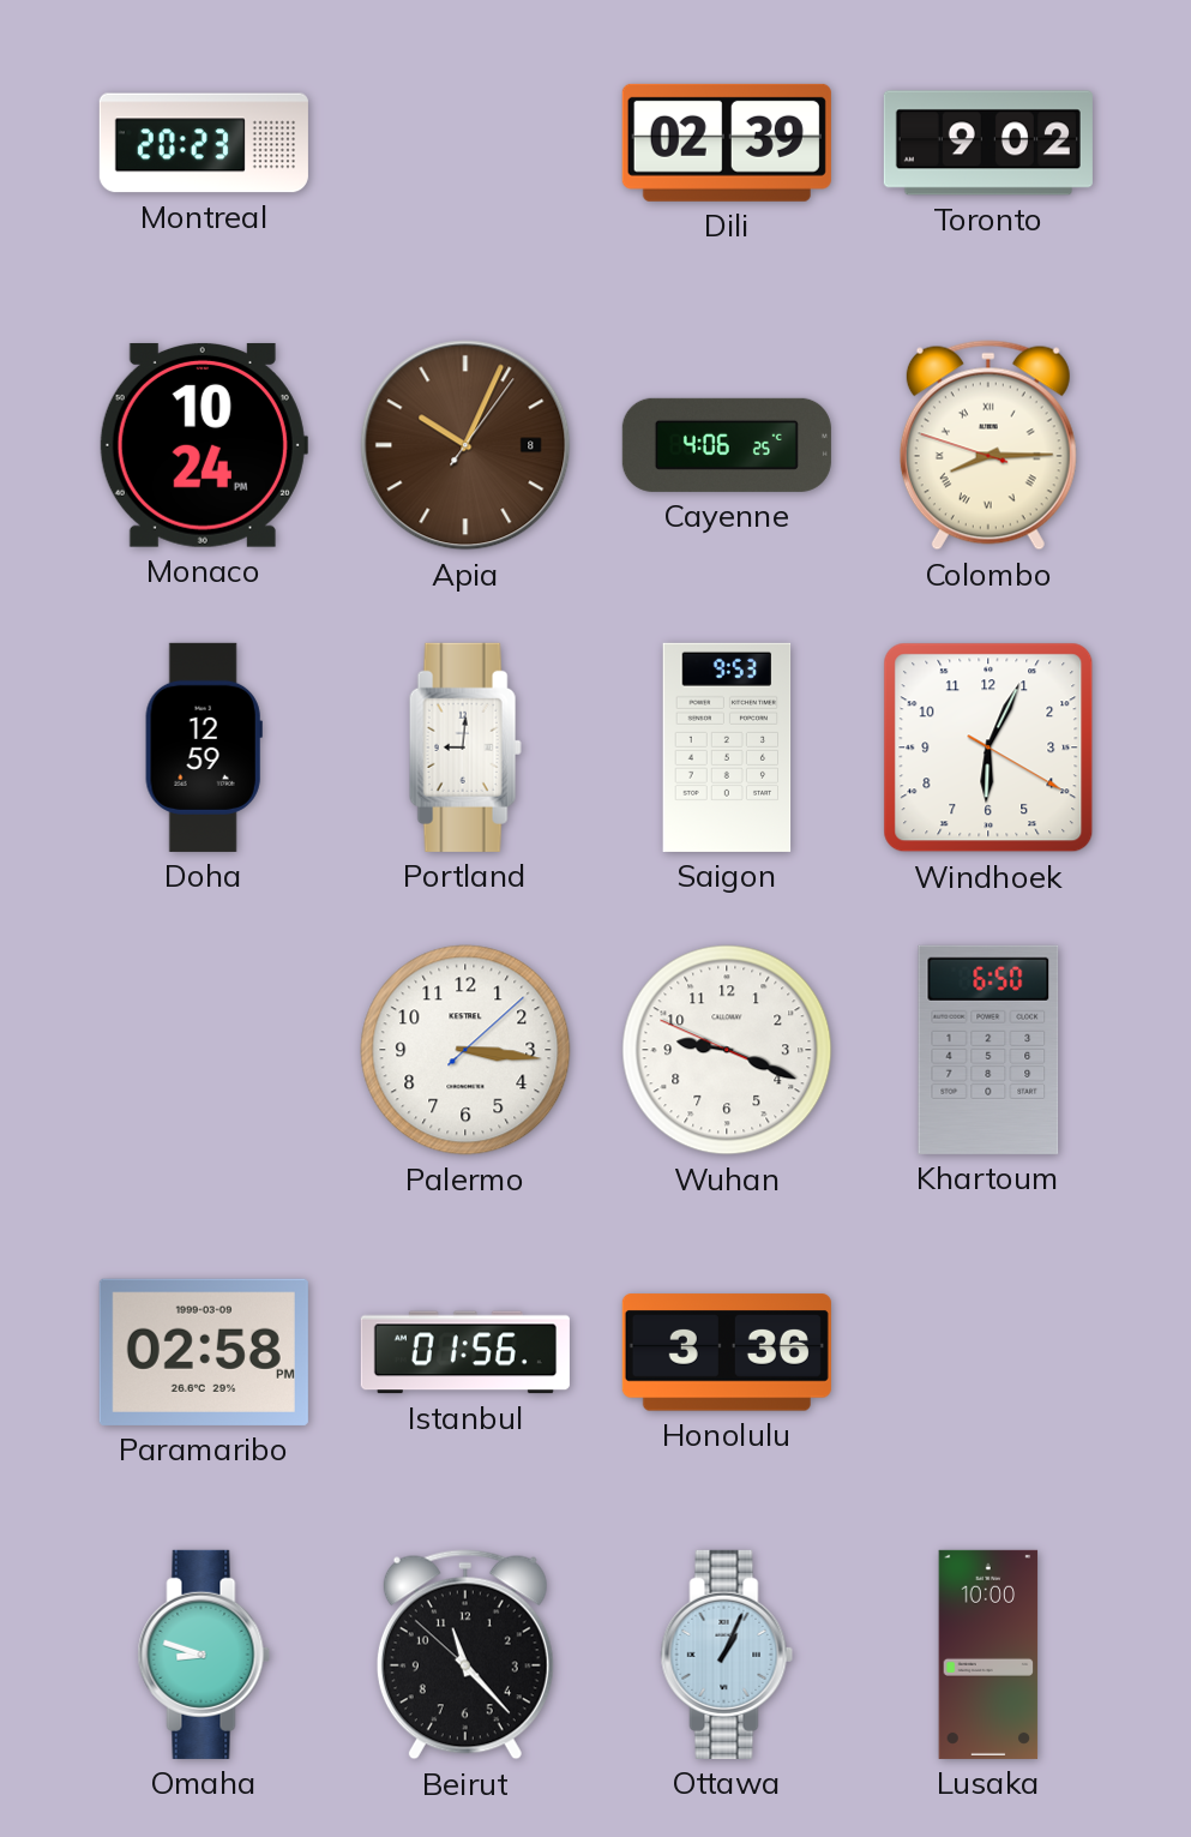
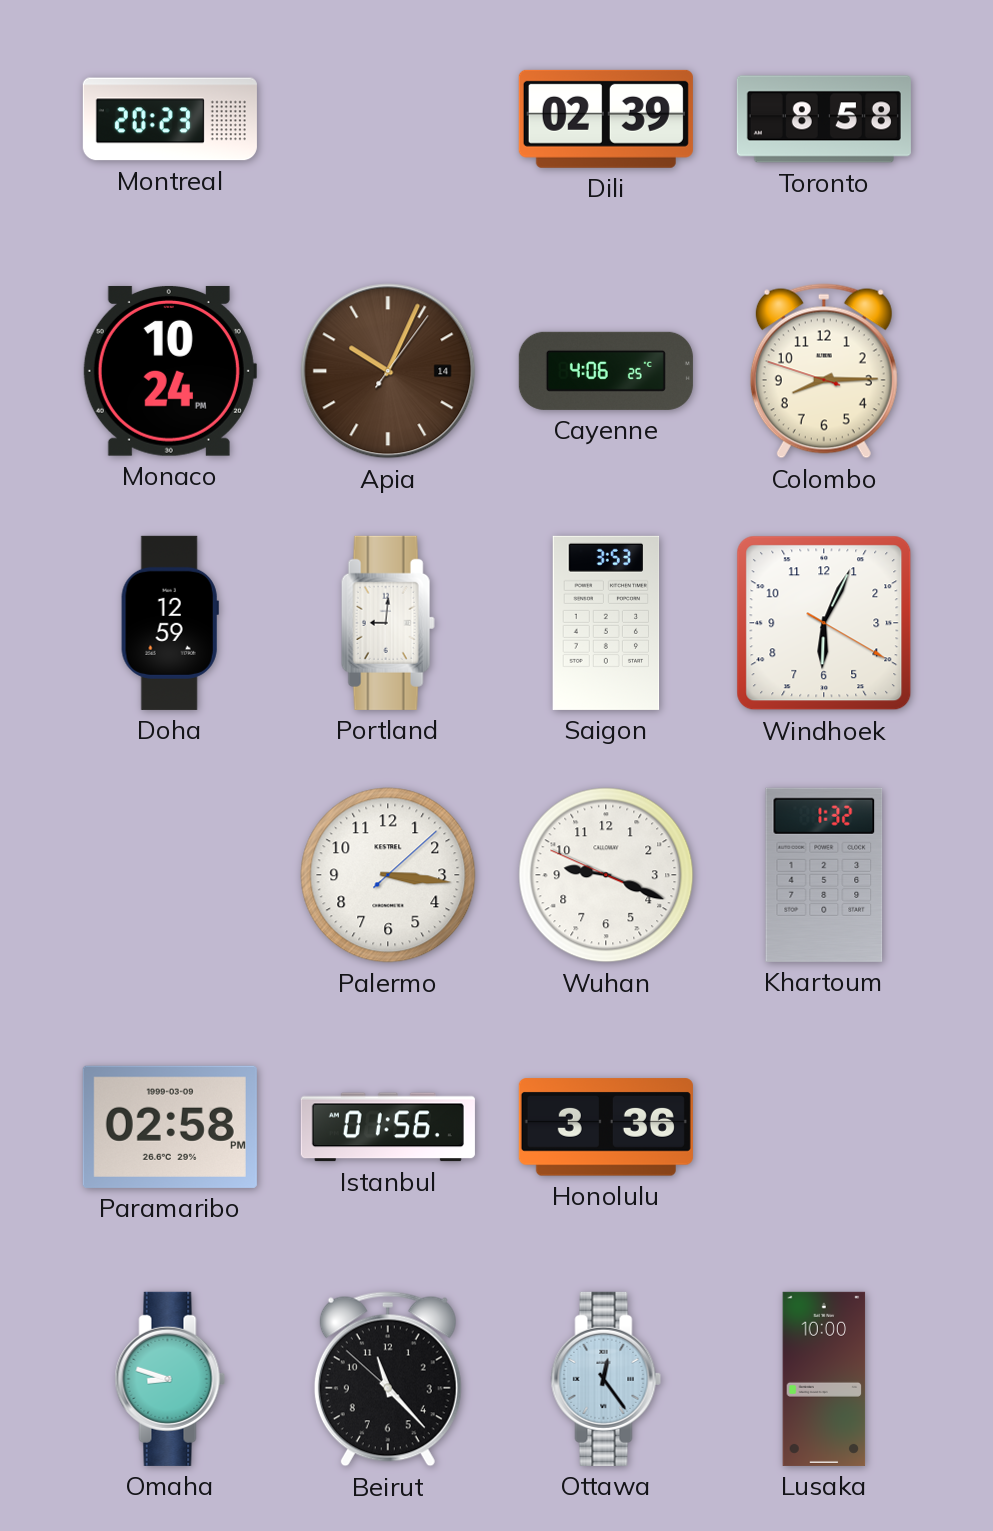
Toronto: 9:02 -> 8:58
Apia date: 8 -> 14
Colombo numerals: Roman -> Arabic
Saigon: 9:53 -> 3:53
Khartoum: 6:50 -> 1:32
Ottawa: 1:04 -> 12:24
